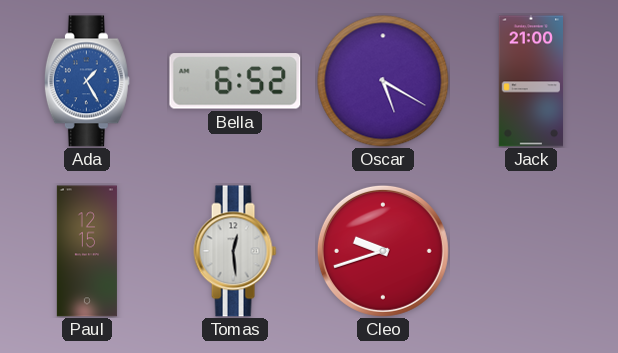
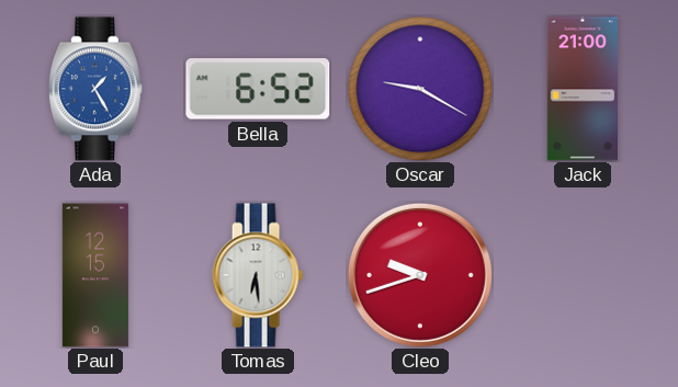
Oscar: 5:20 -> 9:20
Tomas: 12:29 -> 6:29
